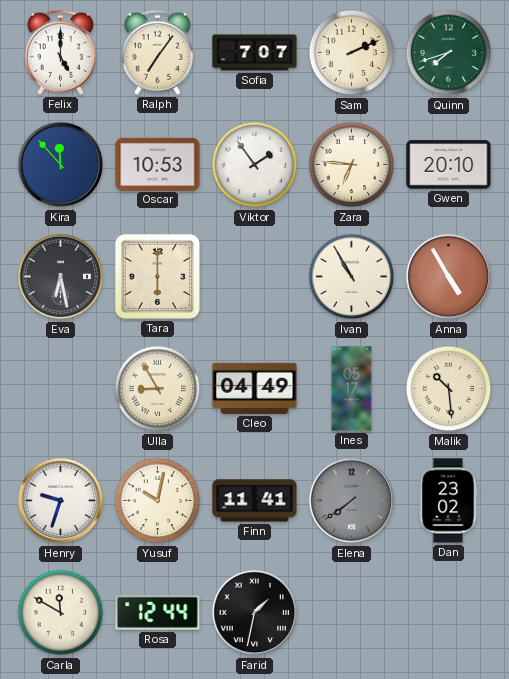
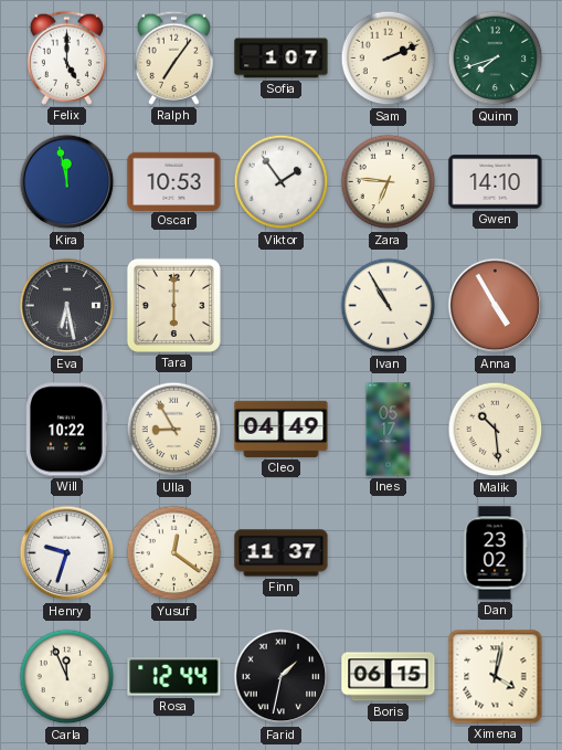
Sofia: 7:07 -> 1:07
Kira: 11:53 -> 11:58
Gwen: 20:10 -> 14:10
Will: none -> 10:22
Yusuf: 10:02 -> 12:21
Finn: 11:41 -> 11:37
Elena: 7:39 -> none
Carla: 11:50 -> 11:56
Boris: none -> 06:15
Ximena: none -> 4:02
